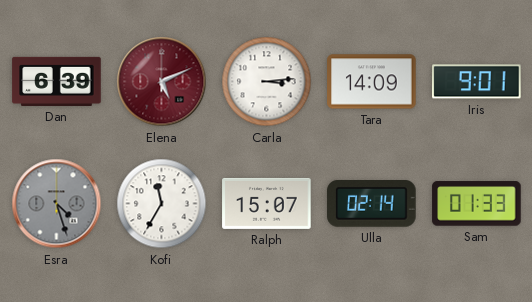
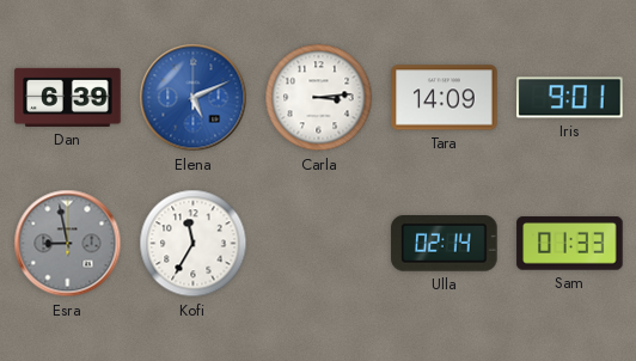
Elena dial: burgundy -> blue
Esra: 4:27 -> 8:58
Ralph: 15:07 -> none
